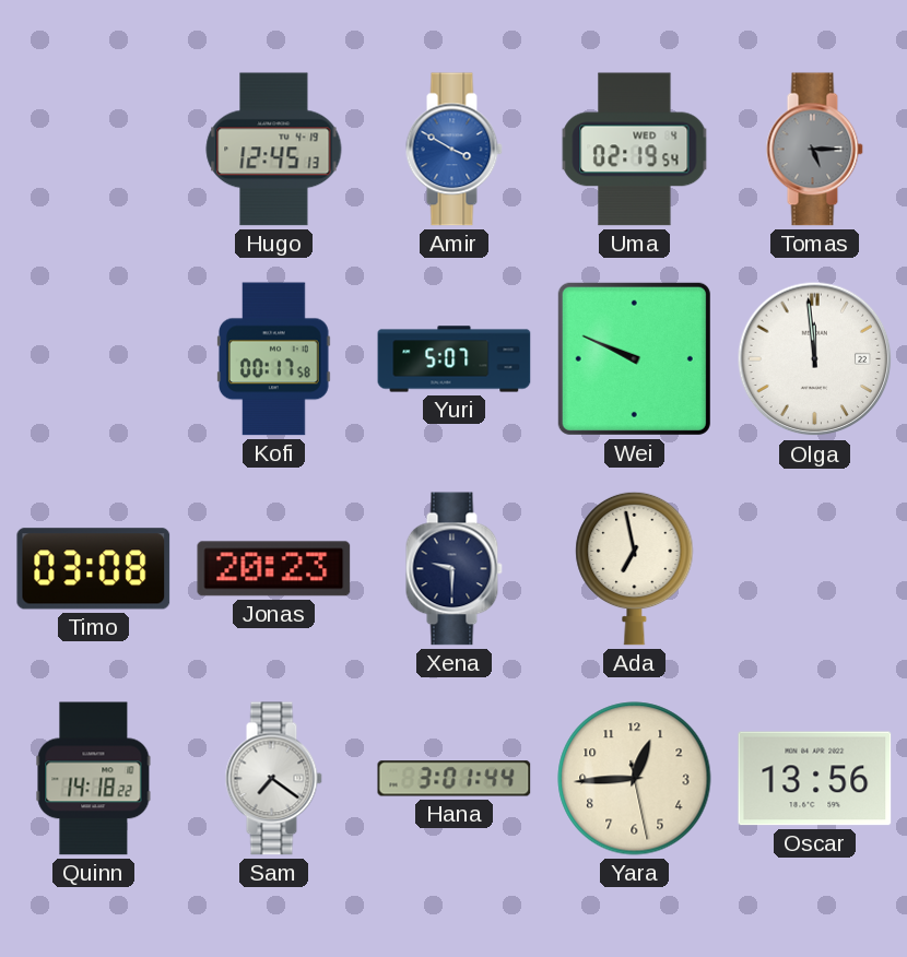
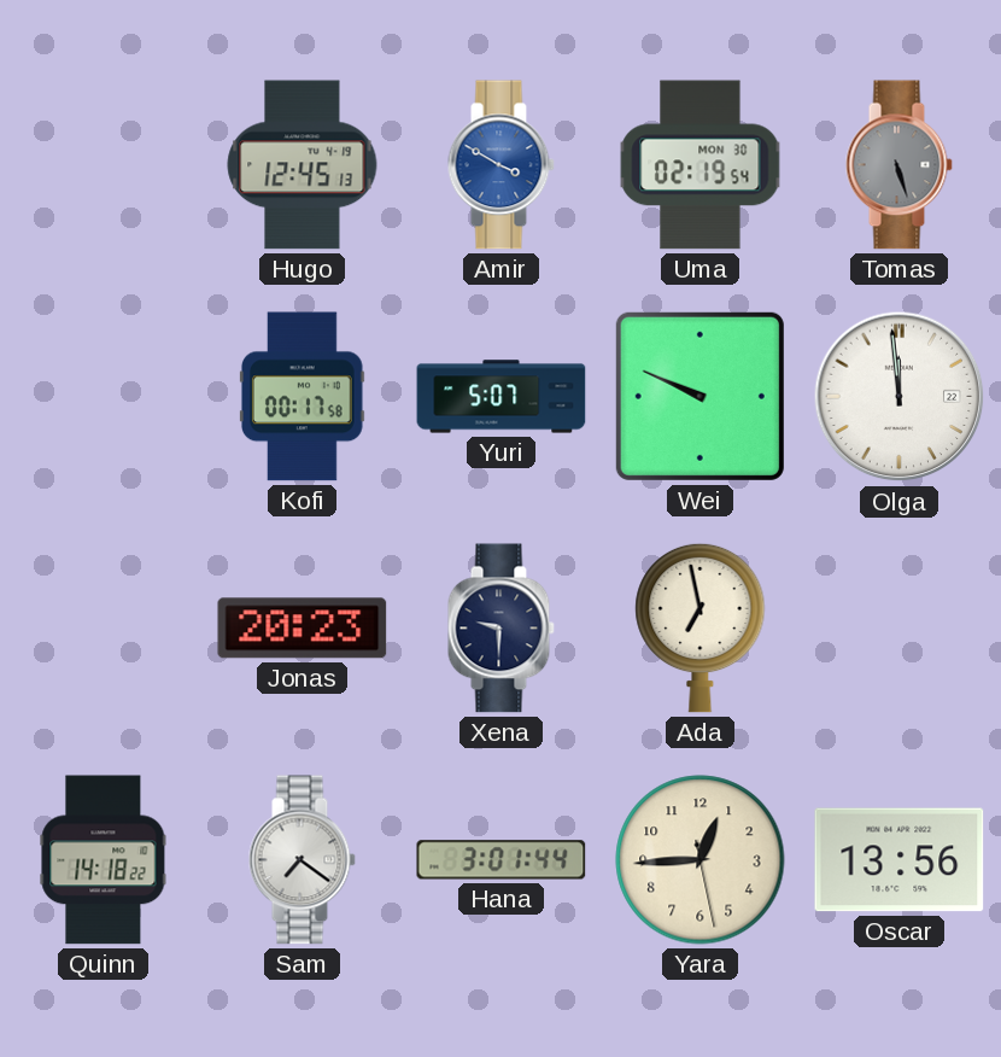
Uma date: WED 4 -> MON 30
Tomas: 5:15 -> 5:27
Timo: 03:08 -> none
